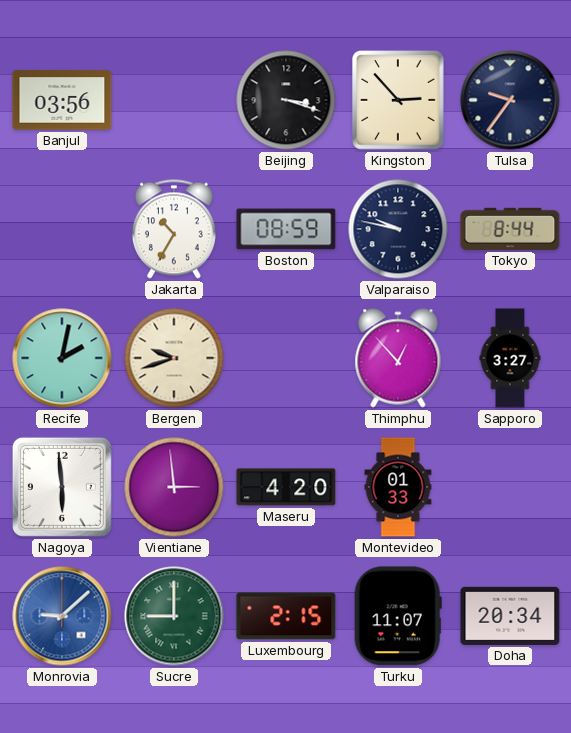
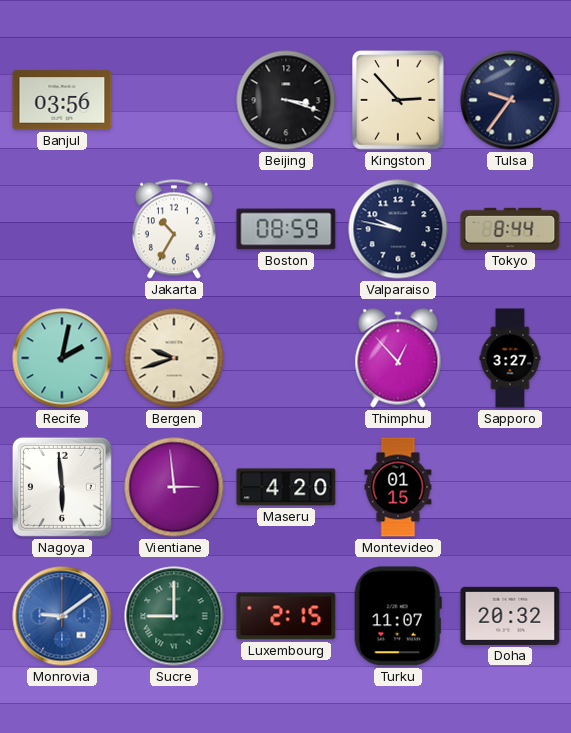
Montevideo: 01:33 -> 01:15
Monrovia: 9:08 -> 9:09
Doha: 20:34 -> 20:32
